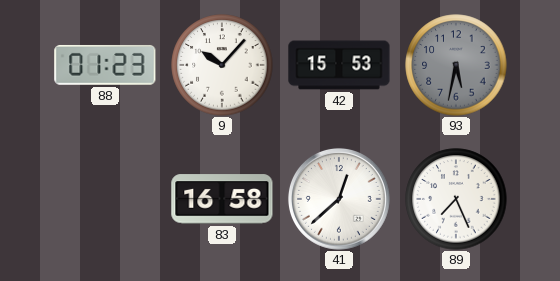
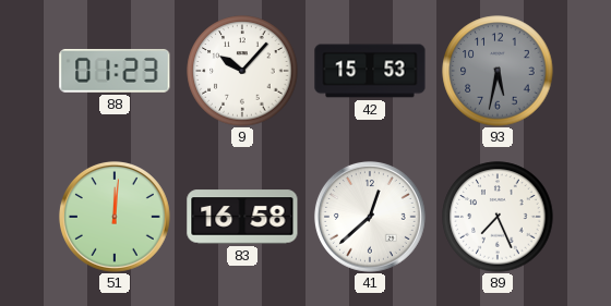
51: none -> 12:01
